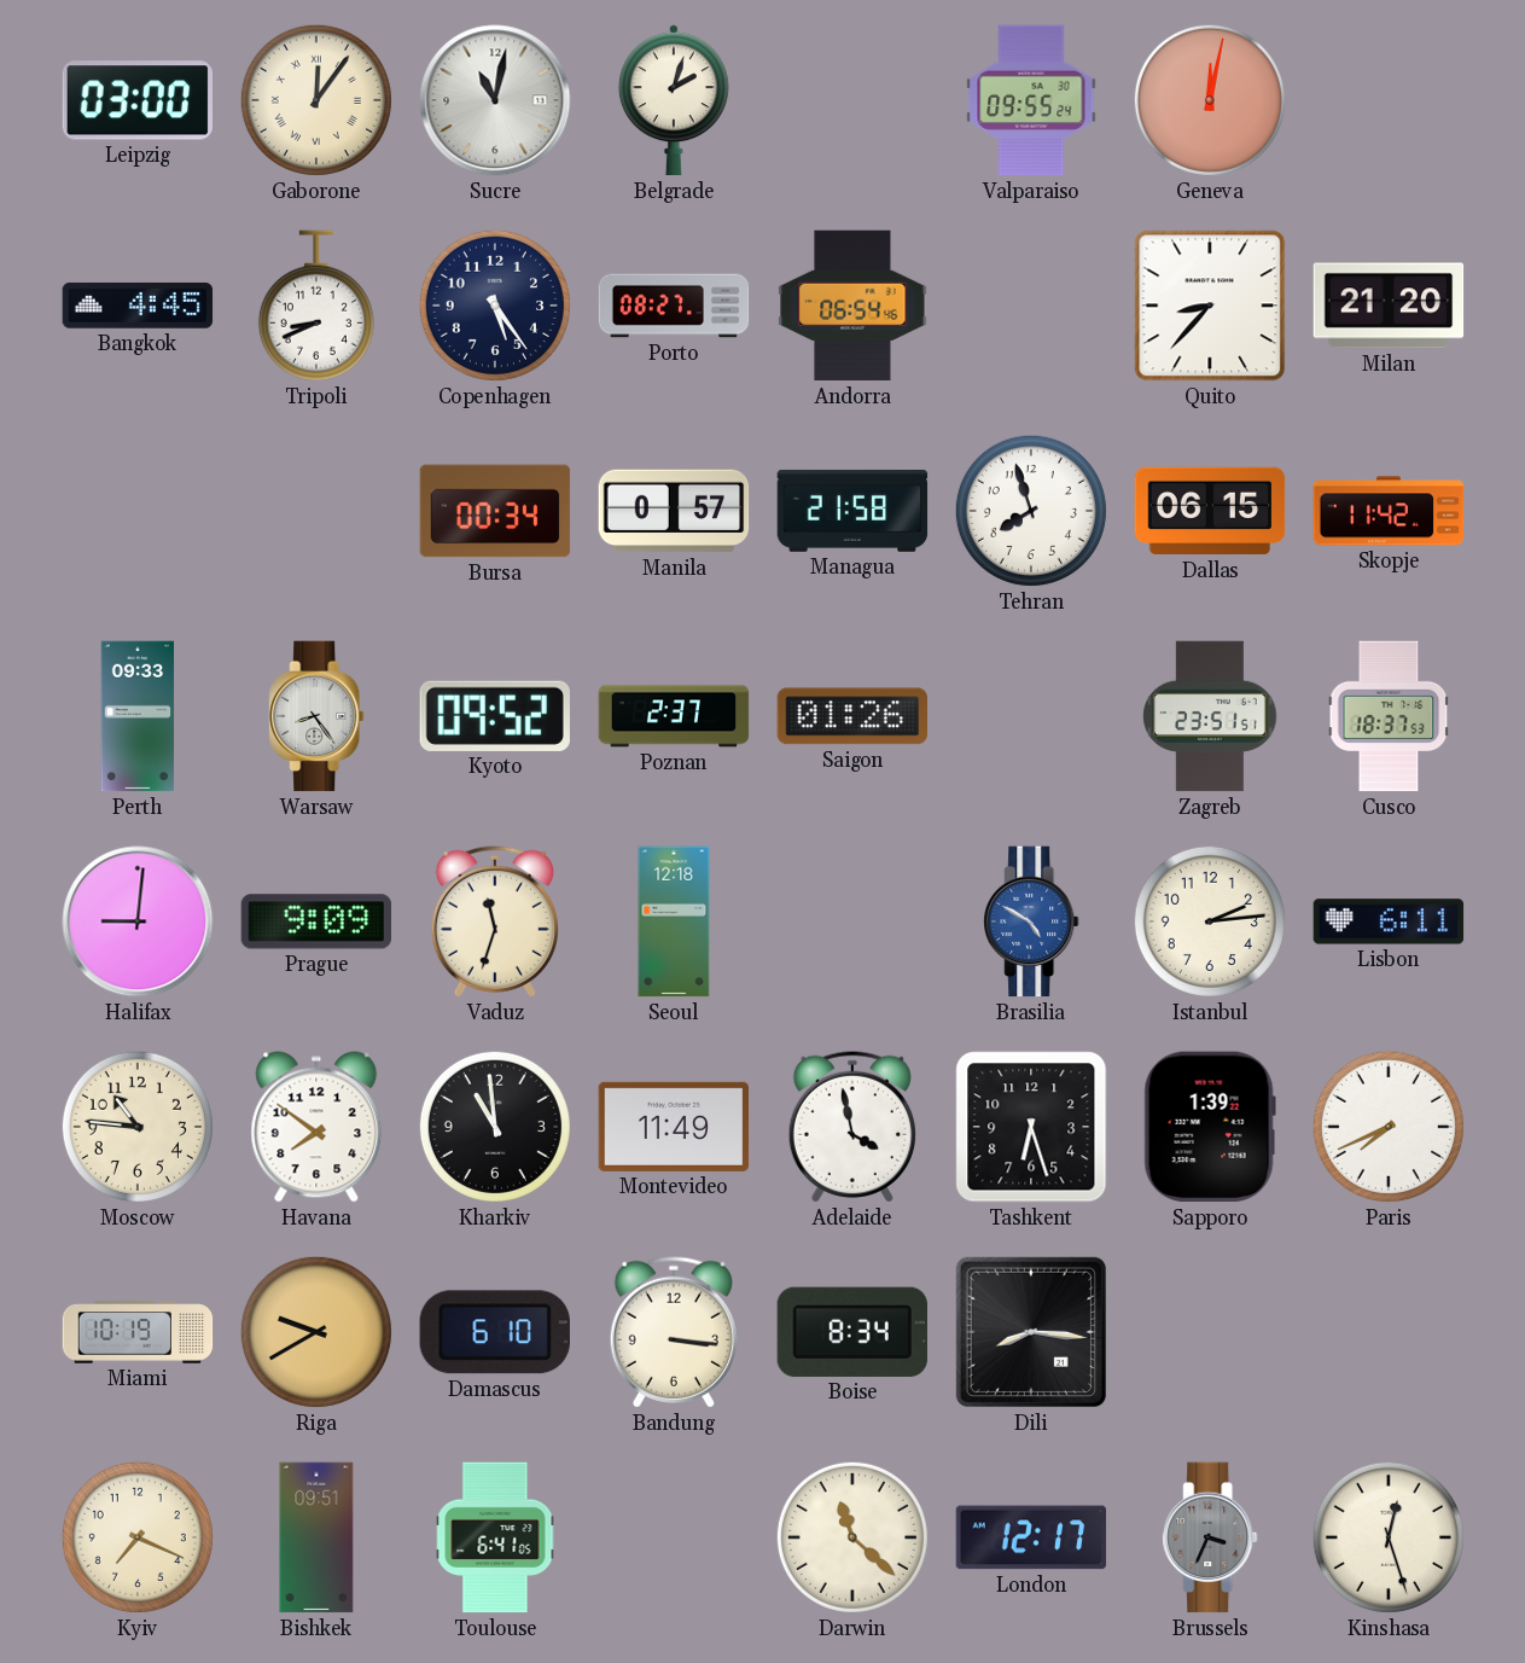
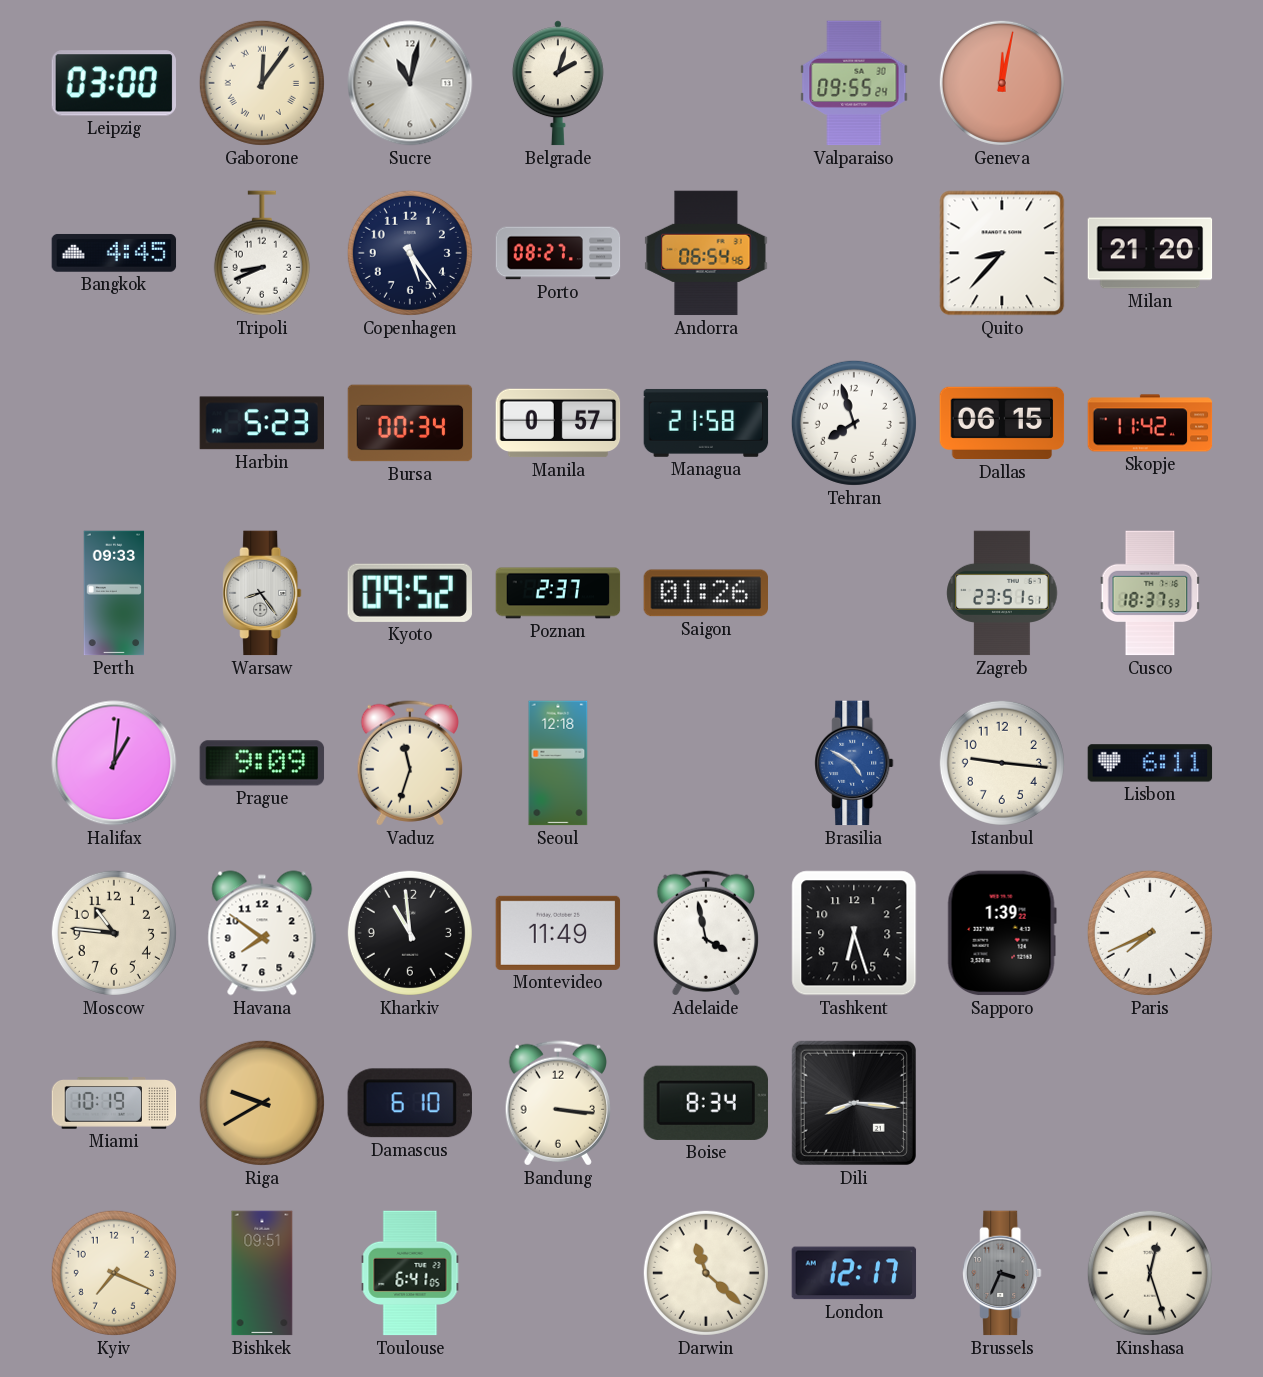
Harbin: none -> 5:23
Halifax: 9:01 -> 1:01
Istanbul: 2:14 -> 9:16
